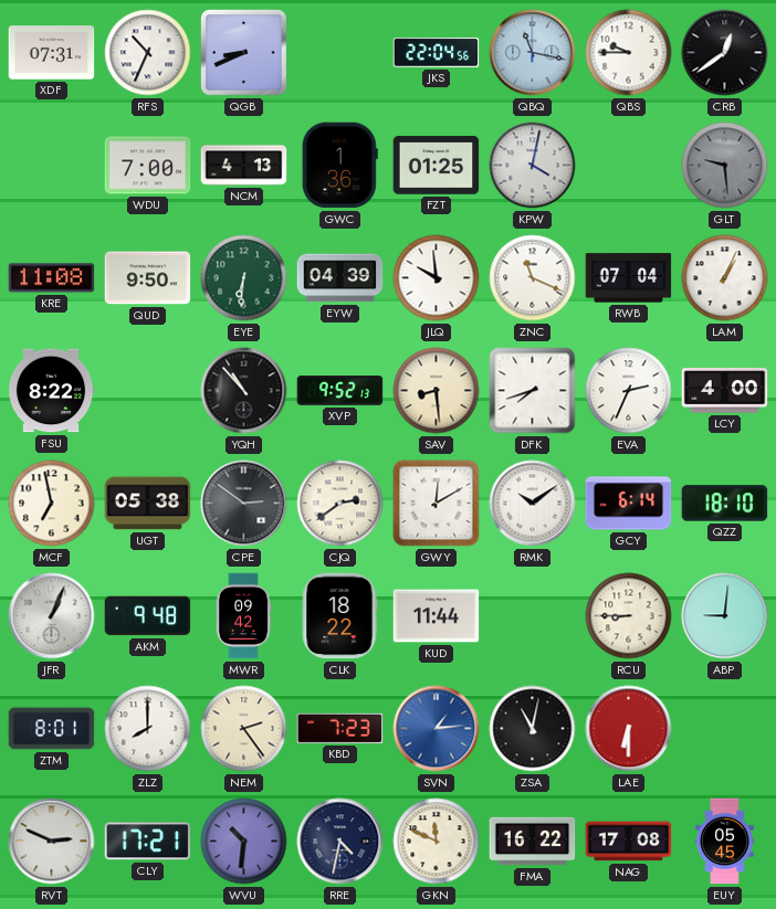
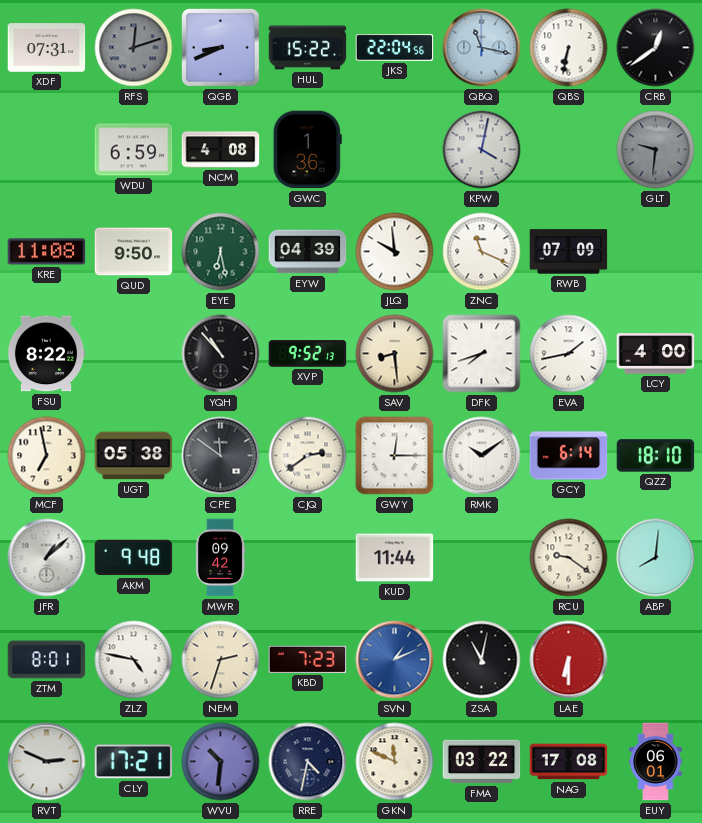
RFS: 10:34 -> 12:12
RFS dial: white -> grey
HUL: none -> 15:22
QBS: 9:45 -> 6:32
WDU: 7:00 -> 6:59
NCM: 4:13 -> 4:08
FZT: 01:25 -> none
GLT: 9:29 -> 9:31
EYE: 6:31 -> 6:28
RWB: 07:04 -> 07:09
LAM: 1:04 -> none
EVA: 2:34 -> 1:43
CPE: 2:51 -> 11:51
GWY: 12:10 -> 12:15
JFR: 1:04 -> 1:08
CLK: 18:22 -> none
RCU: 8:45 -> 9:21
ABP: 9:01 -> 8:01
ZLZ: 8:00 -> 4:47
NEM: 2:24 -> 2:33
SVN: 1:14 -> 1:11
FMA: 16:22 -> 03:22
EUY: 05:45 -> 06:01
